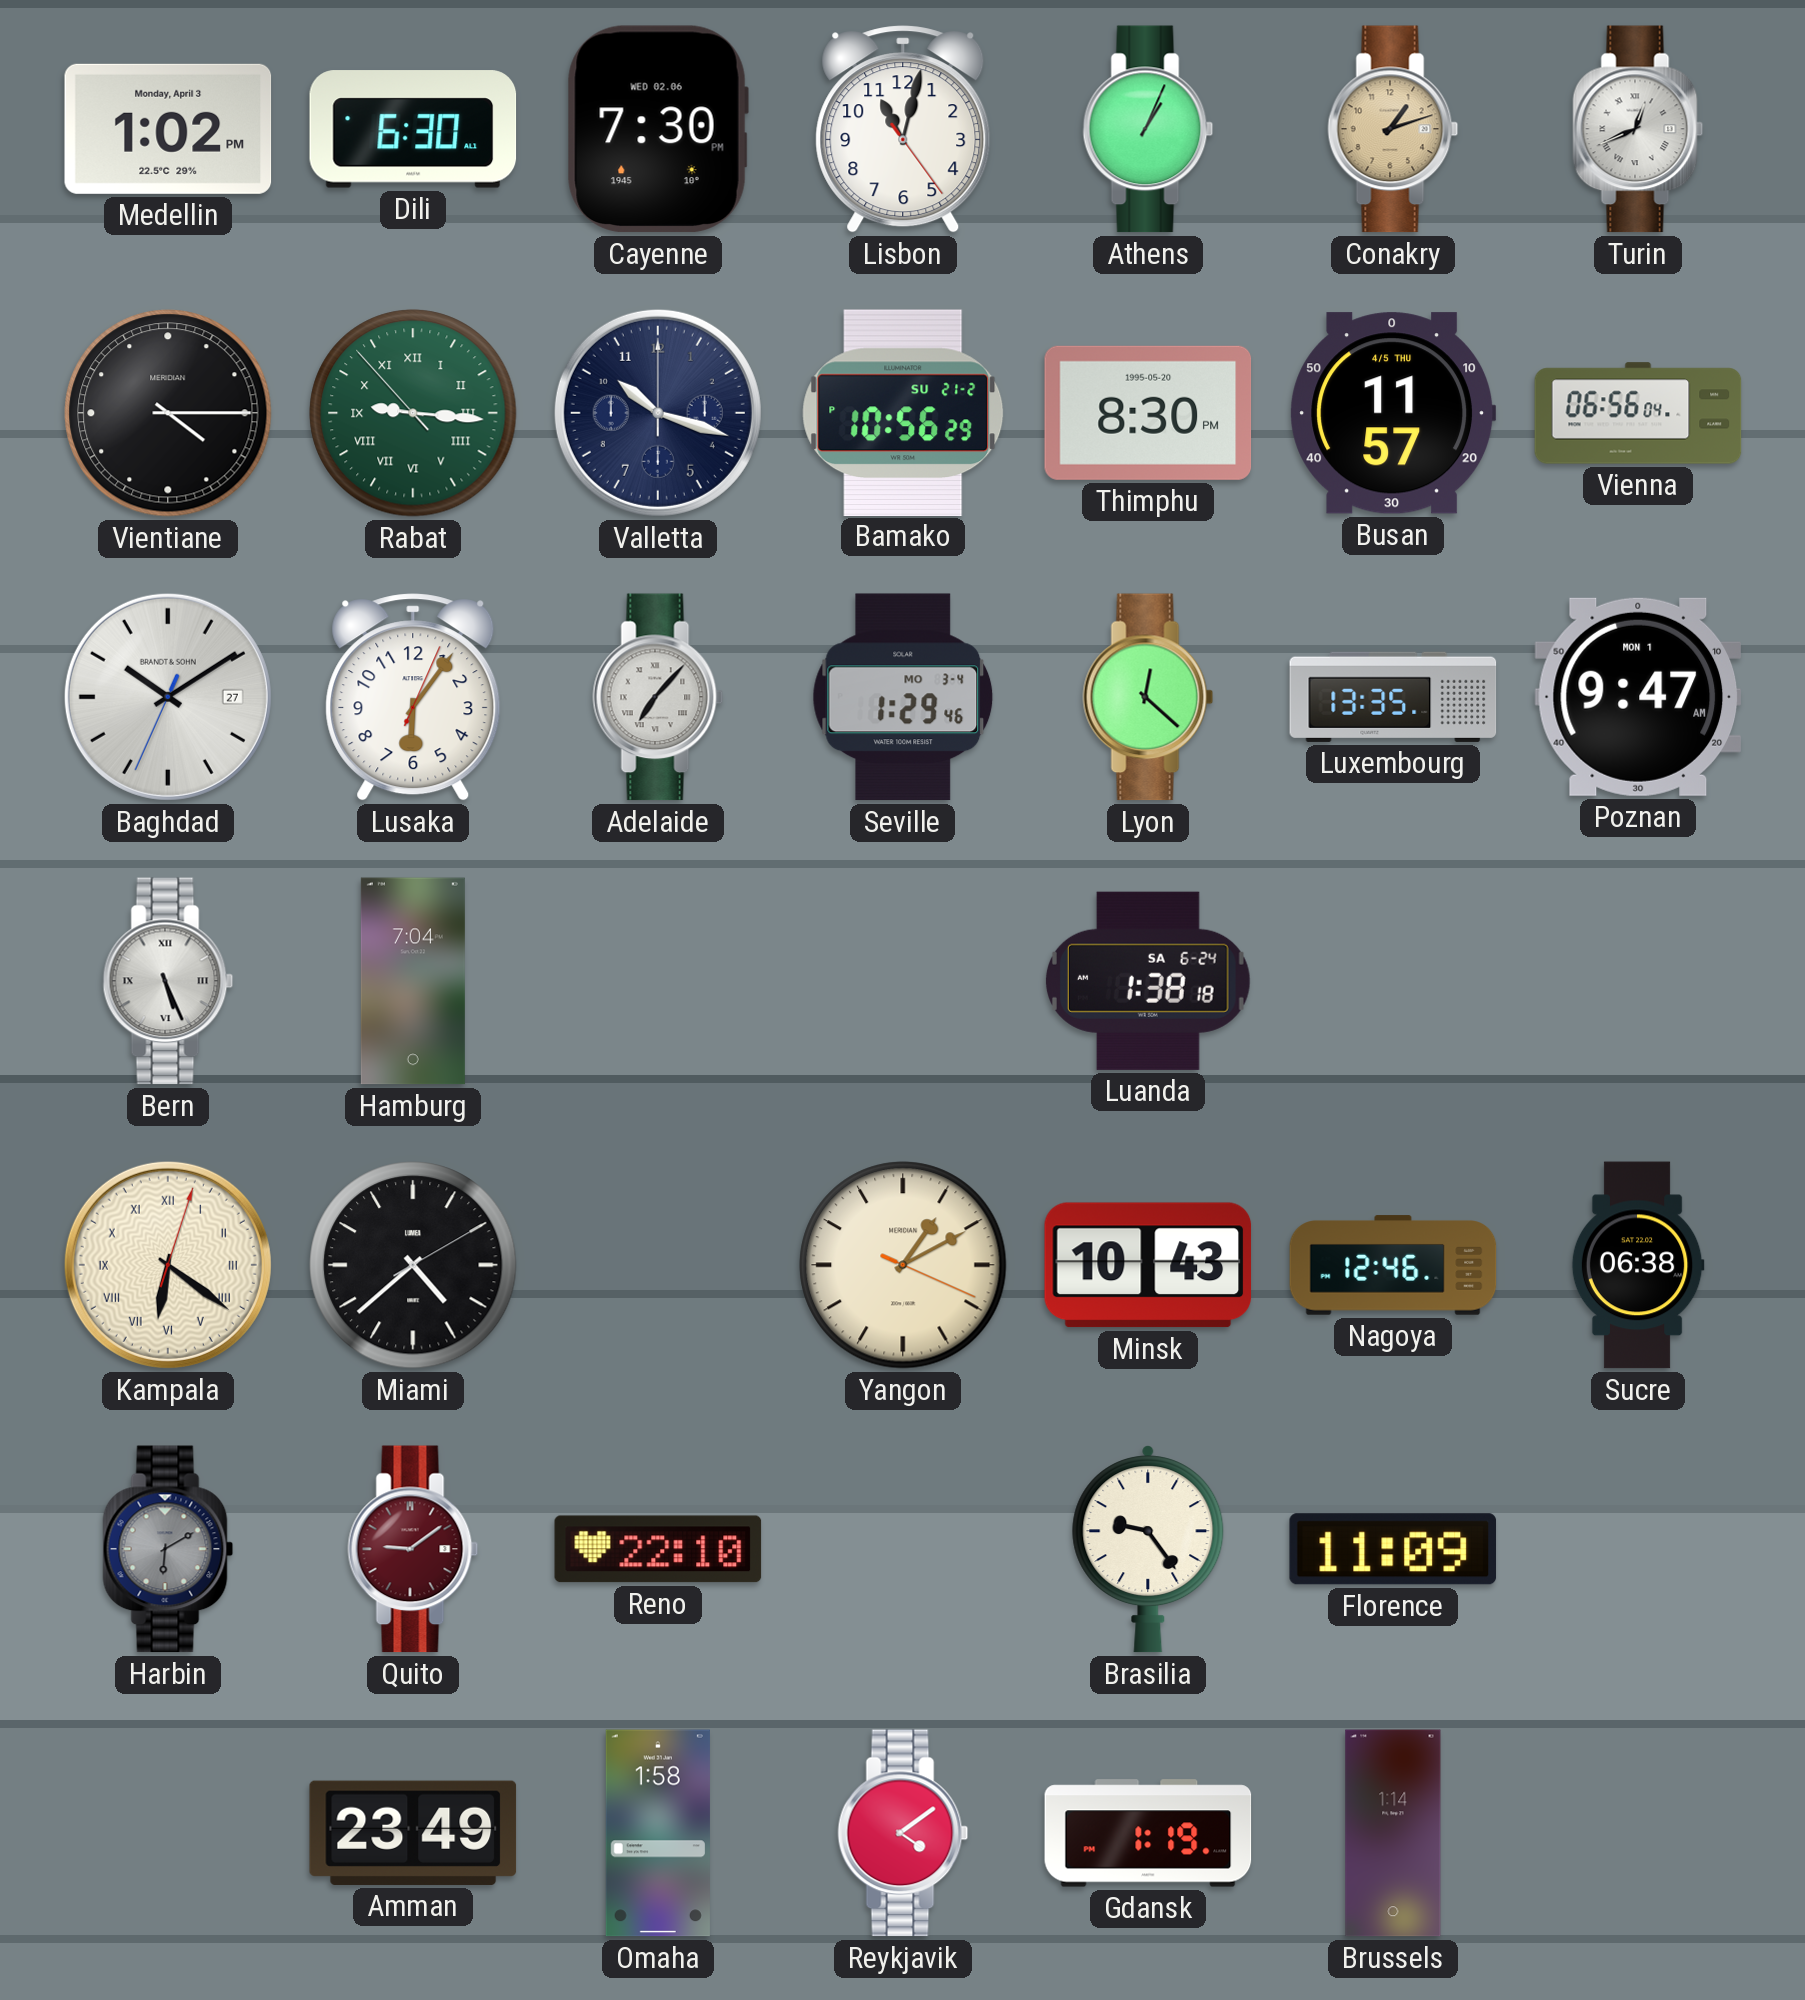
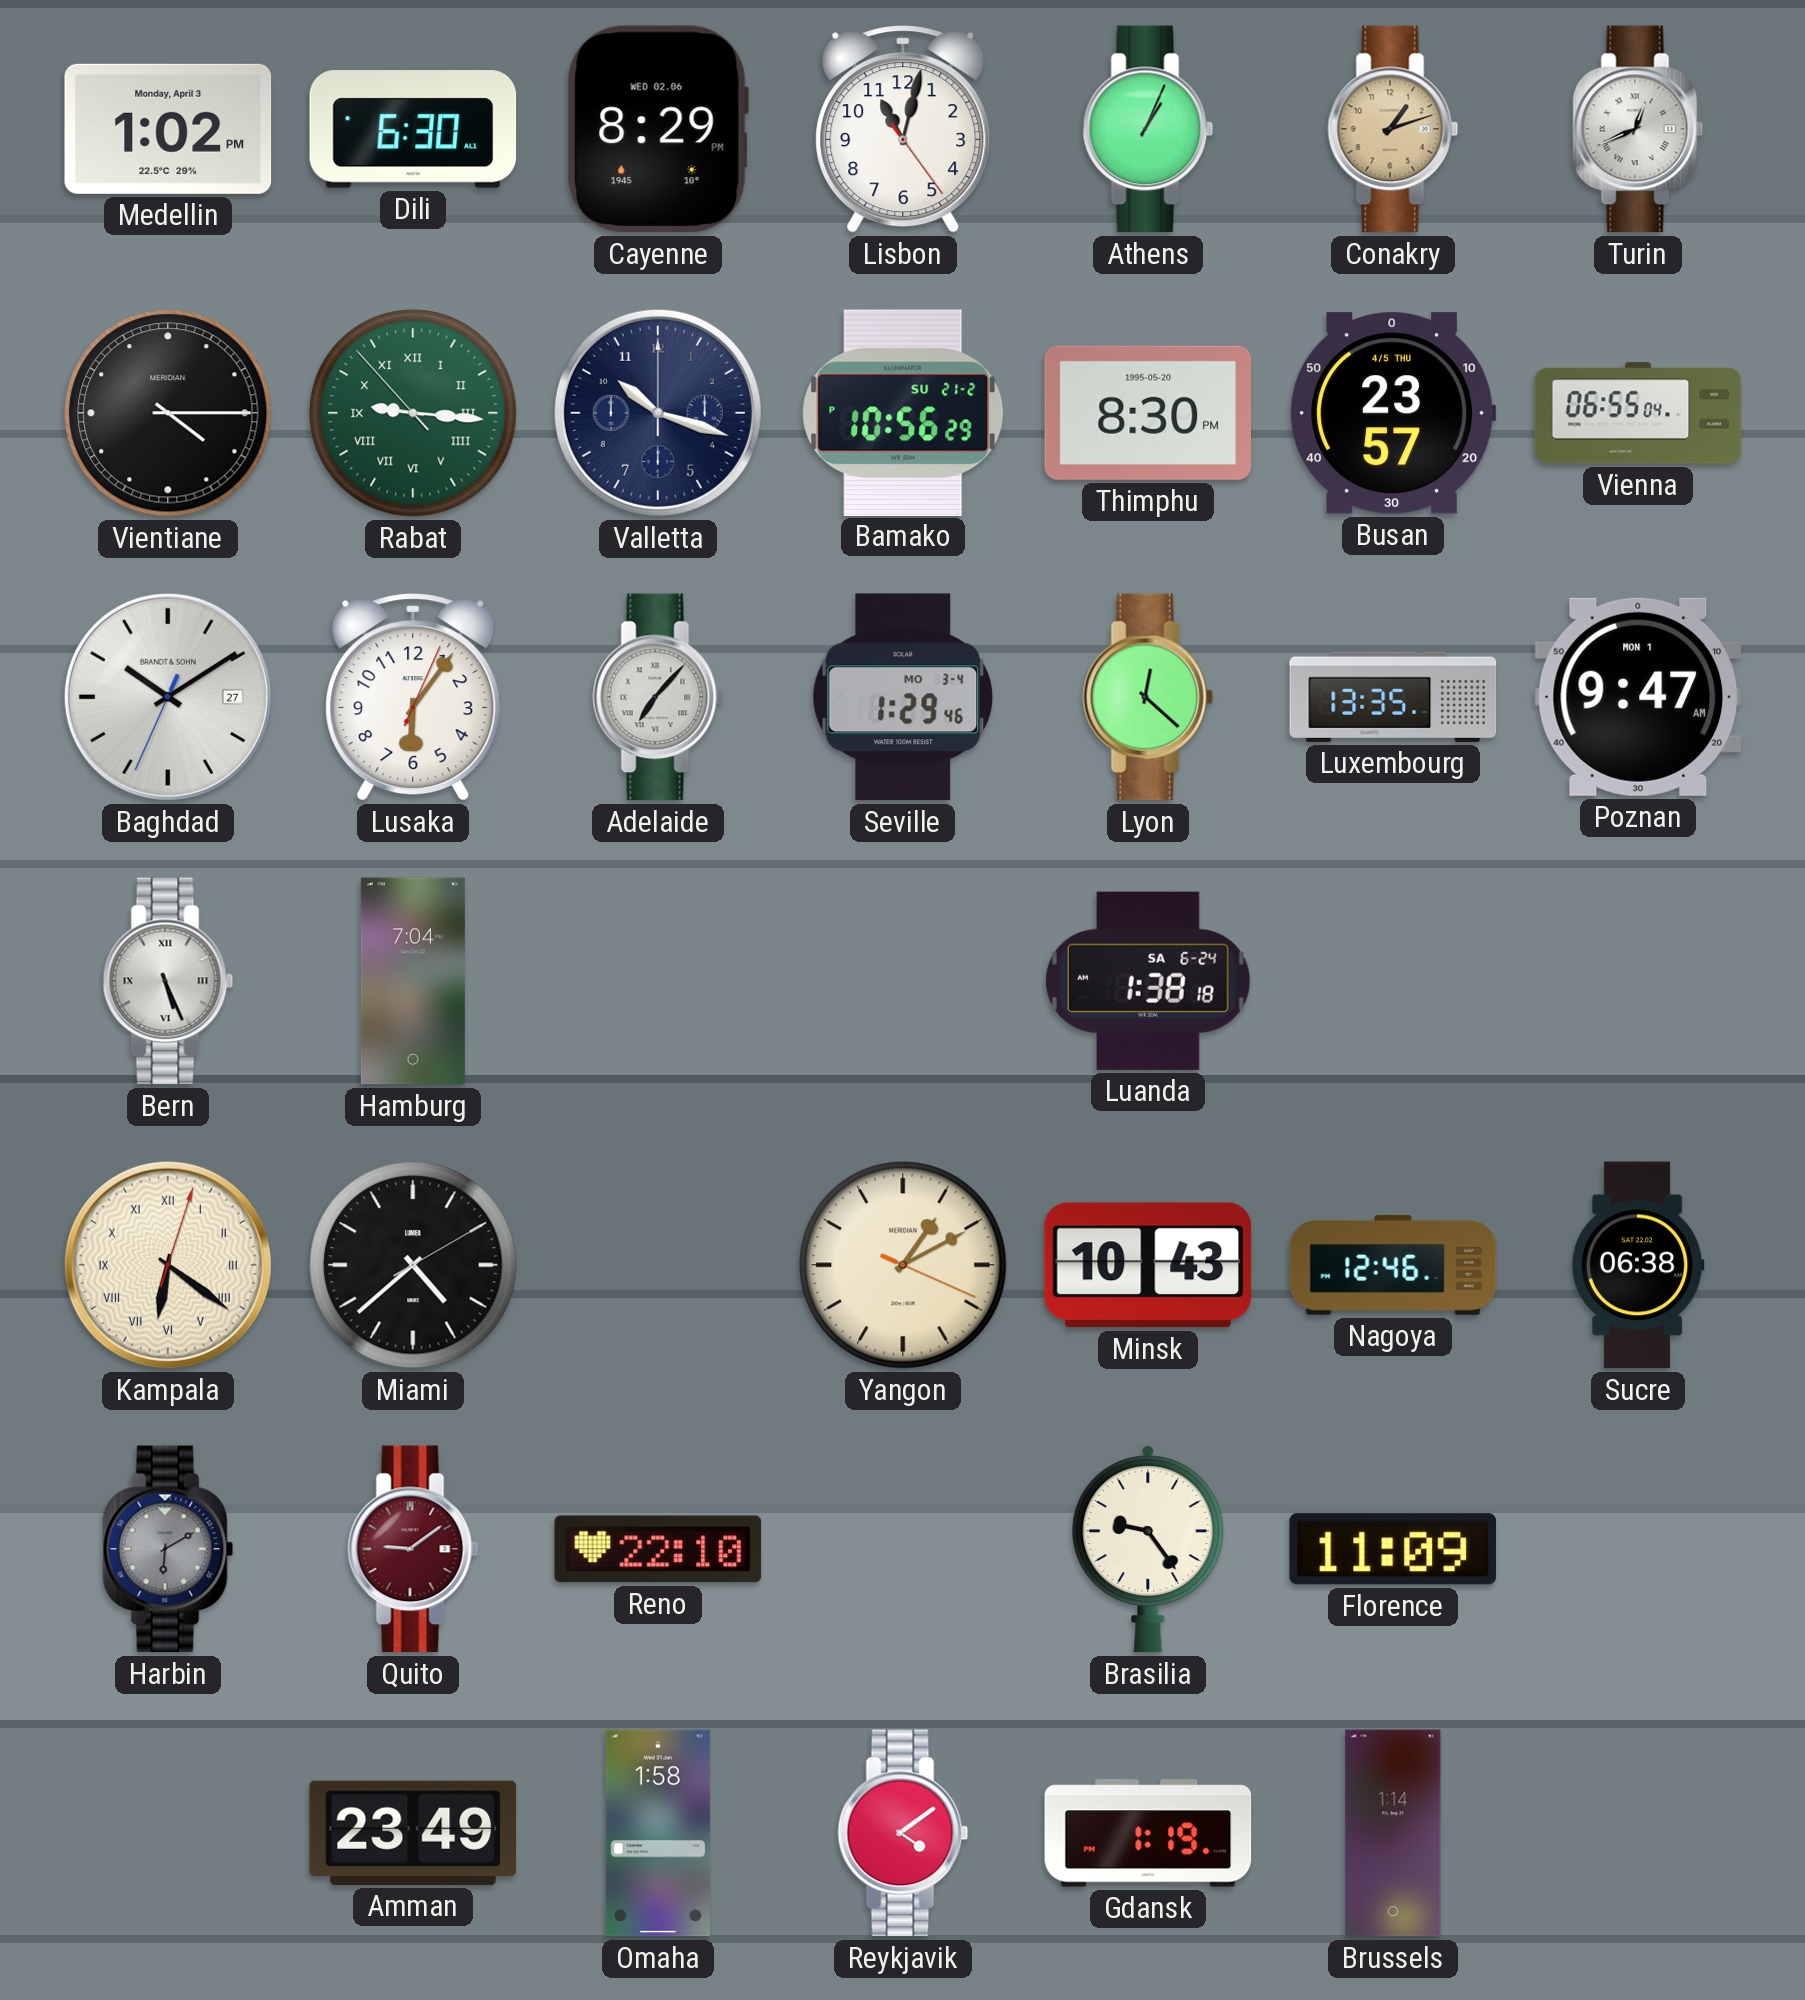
Cayenne: 7:30 -> 8:29
Busan: 11:57 -> 23:57
Vienna: 06:56 -> 06:55
